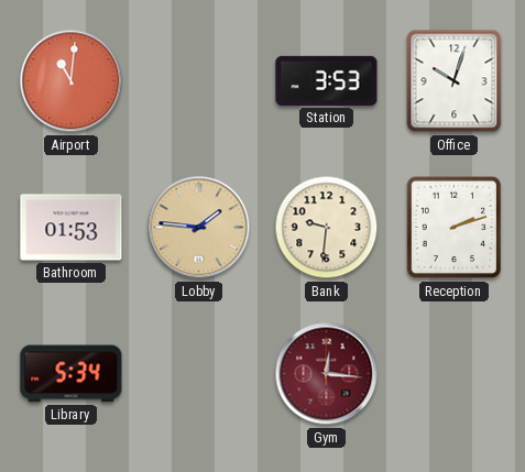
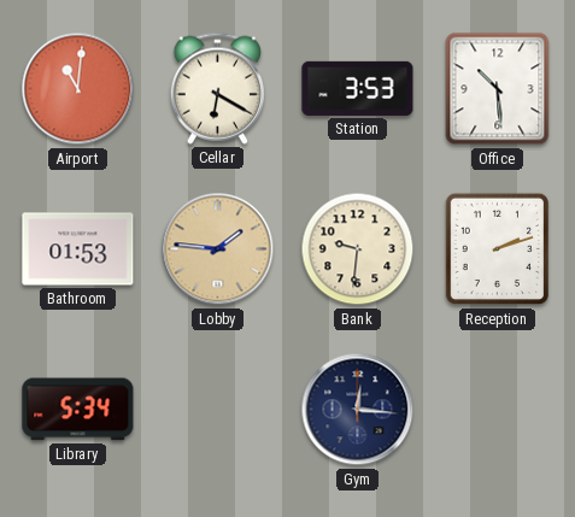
Cellar: none -> 6:20
Office: 10:03 -> 10:29
Gym dial: burgundy -> navy
